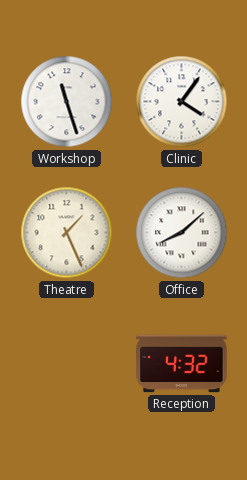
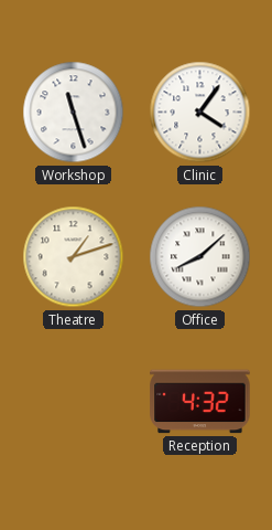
Theatre: 1:26 -> 1:12
